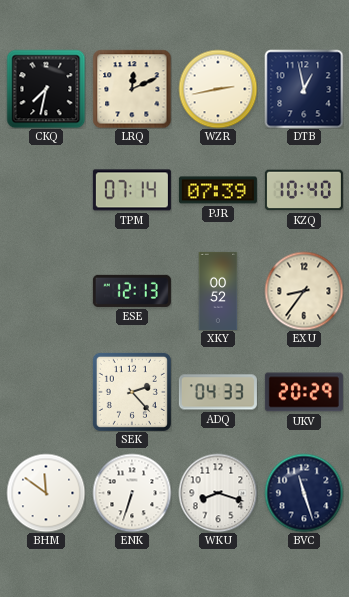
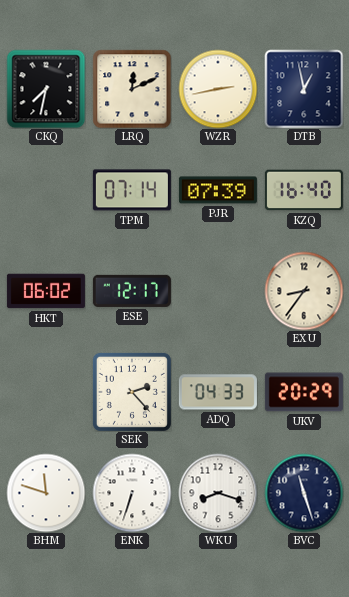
KZQ: 10:40 -> 16:40
HKT: none -> 06:02
ESE: 12:13 -> 12:17
XKY: 00:52 -> none
BHM: 11:51 -> 11:48
